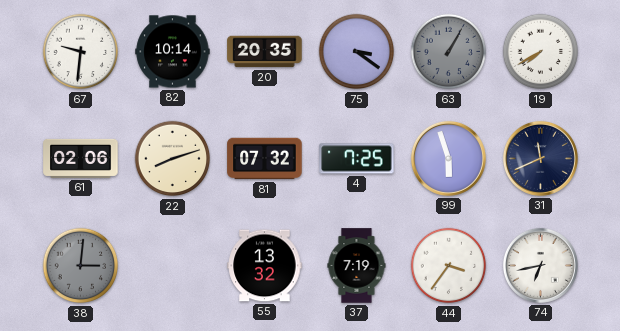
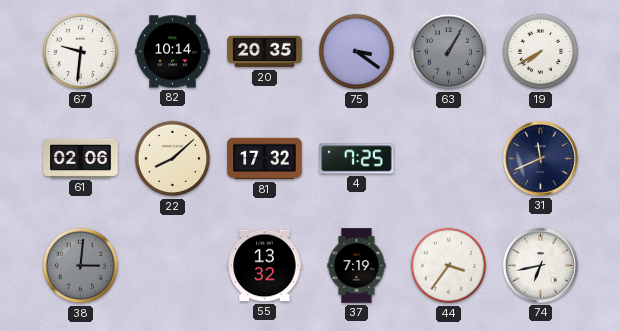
22: 8:12 -> 8:08
81: 07:32 -> 17:32
99: 5:57 -> none
